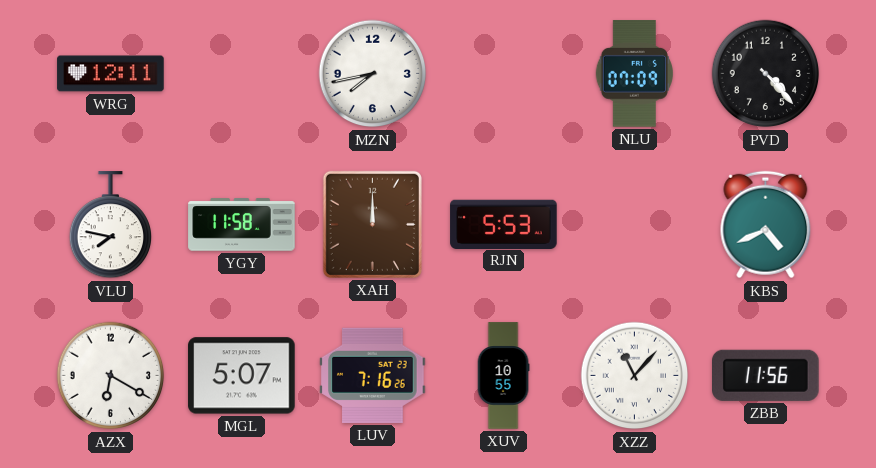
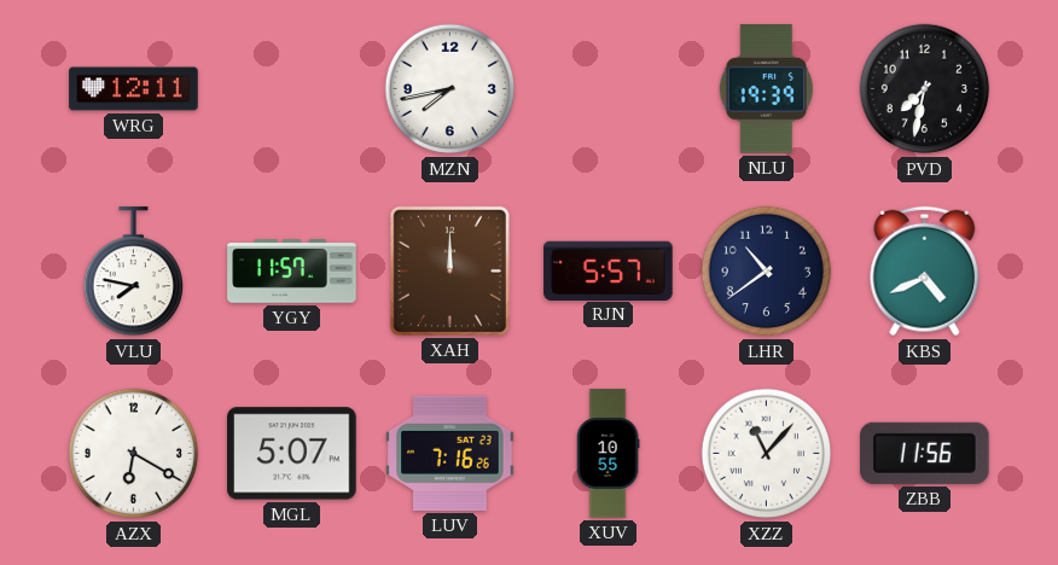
NLU: 07:09 -> 19:39
PVD: 4:23 -> 7:32
YGY: 11:58 -> 11:57
RJN: 5:53 -> 5:57
LHR: none -> 10:39
